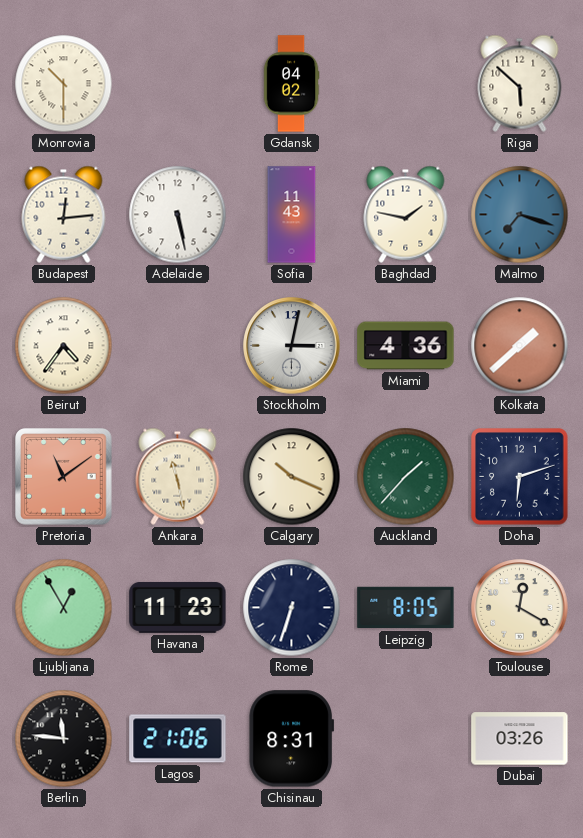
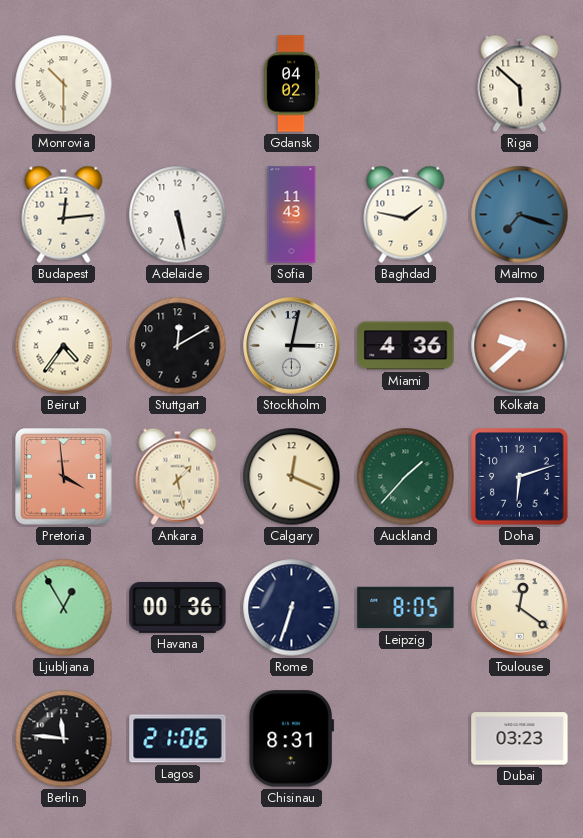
Stuttgart: none -> 12:10
Kolkata: 1:38 -> 9:38
Pretoria: 11:09 -> 3:59
Ankara: 11:28 -> 1:28
Calgary: 10:19 -> 12:19
Havana: 11:23 -> 00:36
Toulouse: 12:20 -> 12:21
Dubai: 03:26 -> 03:23
